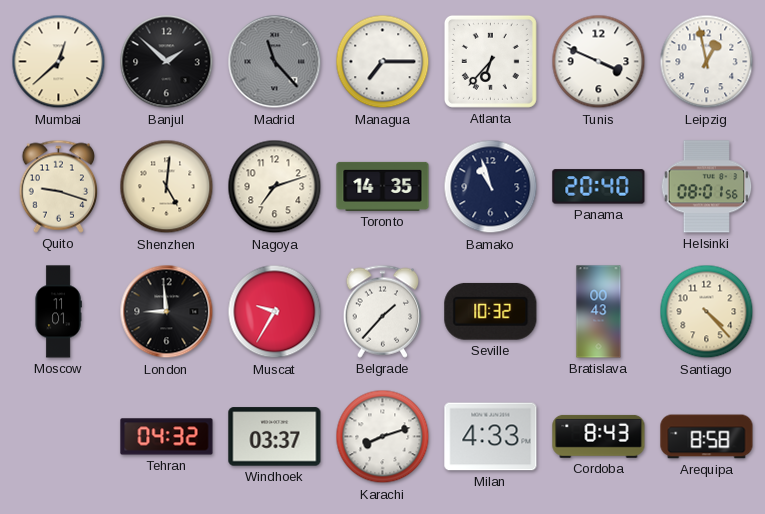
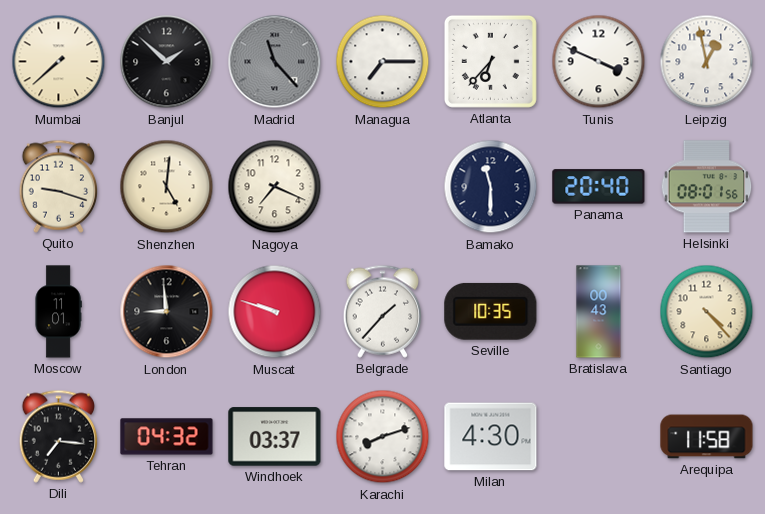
Mumbai: 12:38 -> 7:38
Nagoya: 7:12 -> 7:19
Toronto: 14:35 -> none
Bamako: 10:57 -> 11:30
Muscat: 9:35 -> 9:48
Seville: 10:32 -> 10:35
Dili: none -> 7:16
Milan: 4:33 -> 4:30
Cordoba: 8:43 -> none
Arequipa: 8:58 -> 11:58
